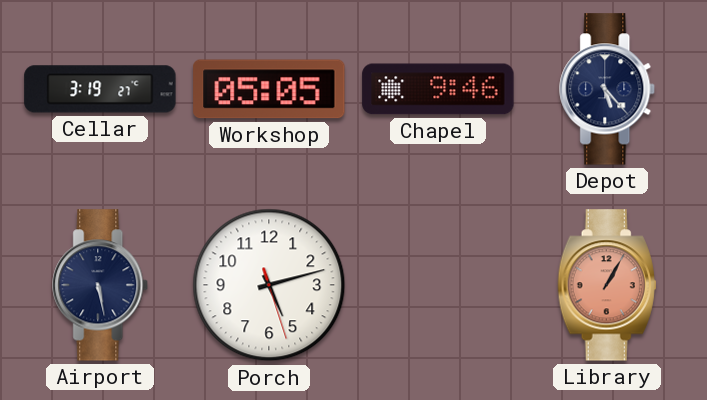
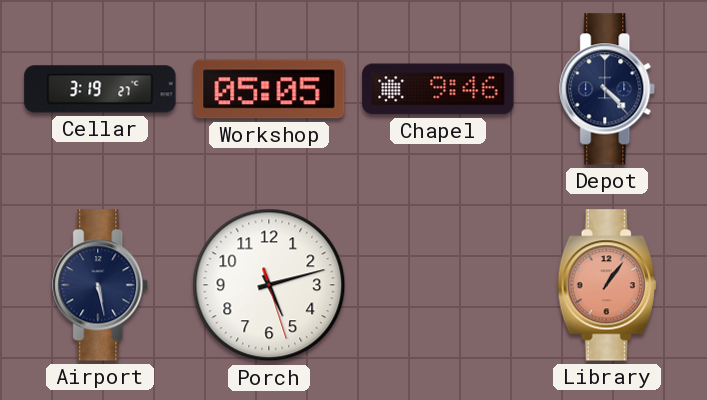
Depot: 5:23 -> 4:23
Library: 1:05 -> 1:06
